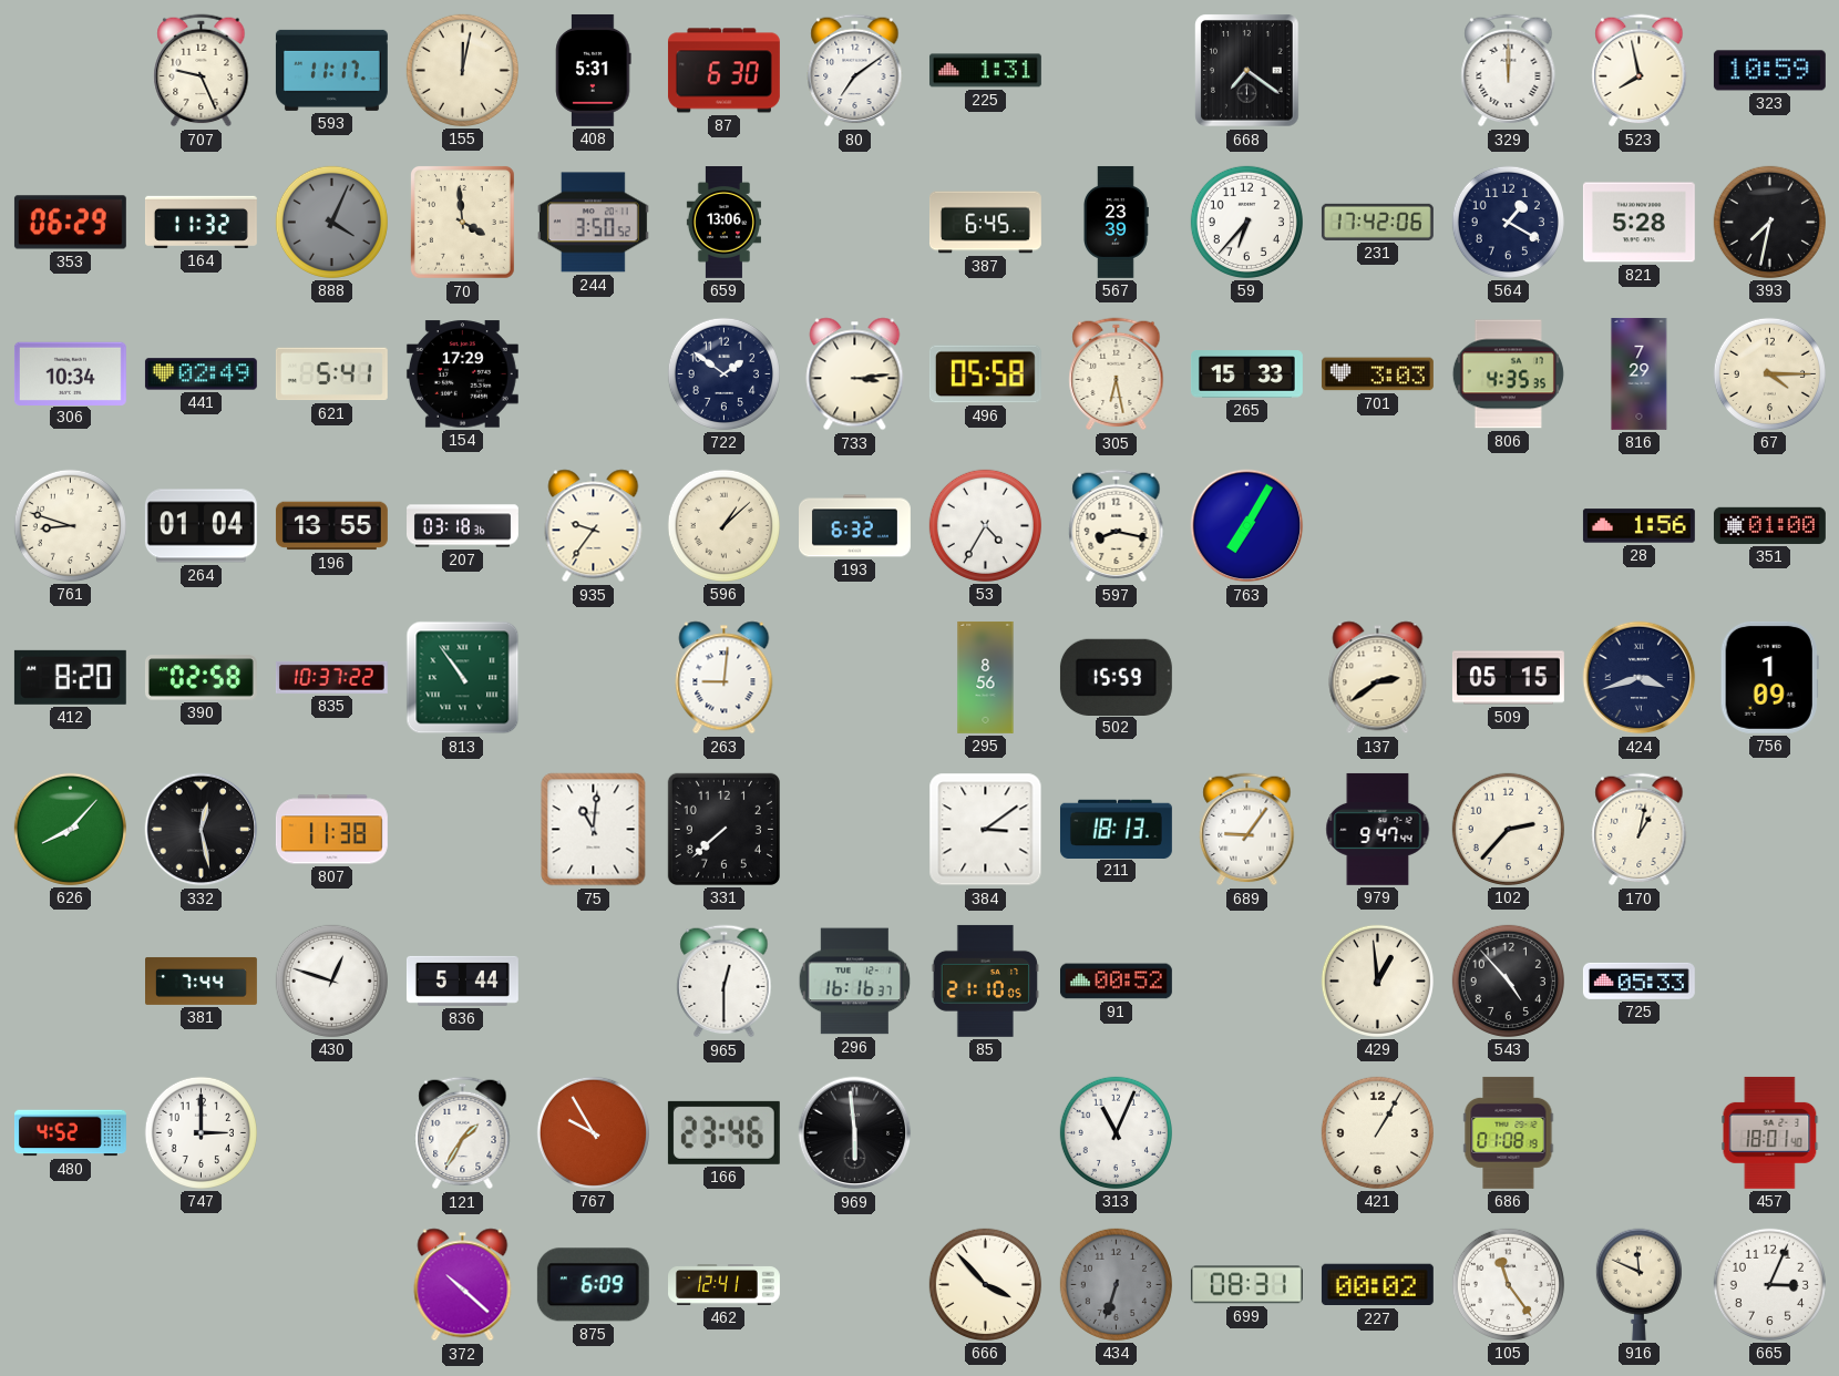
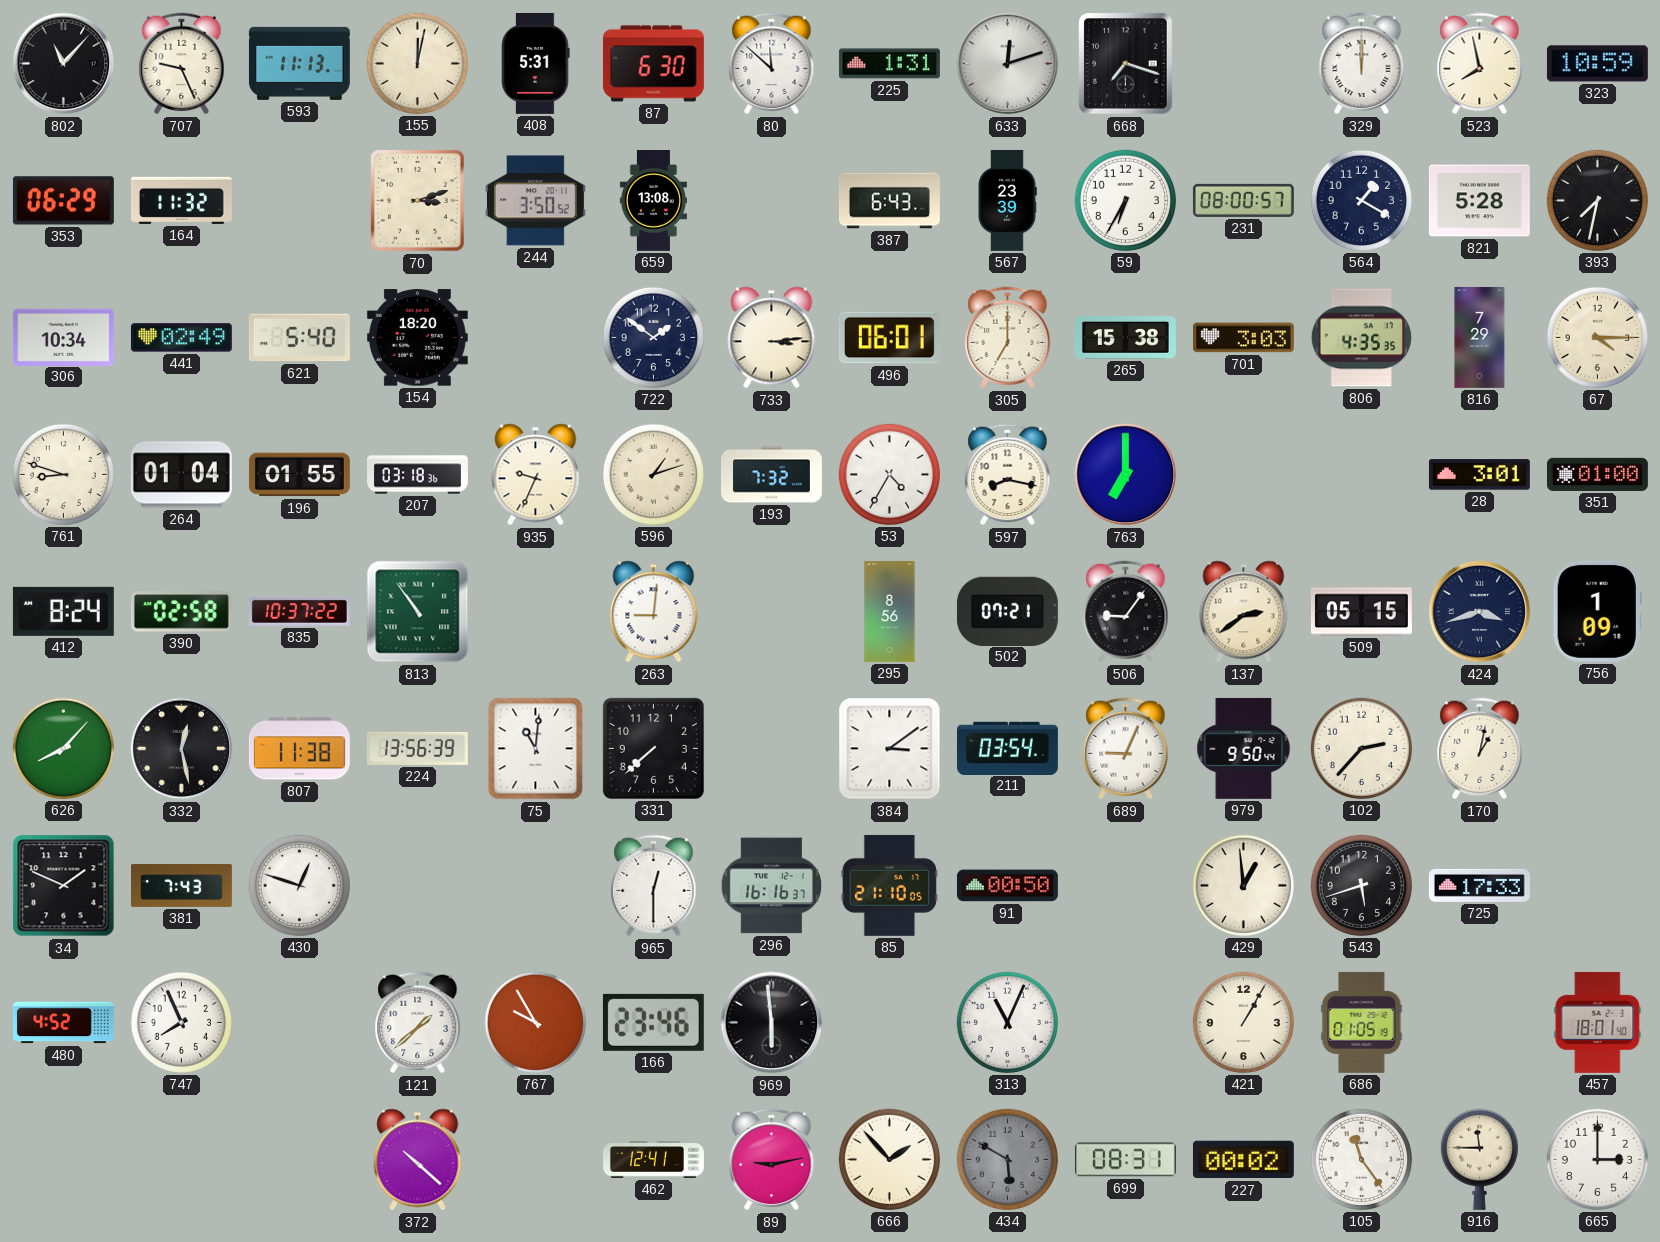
802: none -> 11:07
593: 11:17 -> 11:13
80: 7:09 -> 11:52
633: none -> 12:12
668: 7:21 -> 7:18
888: 4:04 -> none
70: 3:59 -> 3:12
659: 13:06 -> 13:08
387: 6:45 -> 6:43
59: 6:37 -> 6:35
231: 17:42 -> 08:00
621: 5:41 -> 5:40
154: 17:29 -> 18:20
496: 05:58 -> 06:01
305: 6:28 -> 7:00
265: 15:33 -> 15:38
196: 13:55 -> 01:55
935: 9:36 -> 9:34
596: 1:08 -> 1:12
193: 6:32 -> 7:32
763: 7:05 -> 7:00
28: 1:56 -> 3:01
412: 8:20 -> 8:24
502: 15:59 -> 07:21
506: none -> 9:06
224: none -> 13:56
211: 18:13 -> 03:54
689: 9:06 -> 9:04
979: 9:47 -> 9:50
34: none -> 1:49
381: 7:44 -> 7:43
836: 5:44 -> none
91: 00:52 -> 00:50
543: 4:53 -> 5:42
725: 05:33 -> 17:33
747: 3:00 -> 7:56
121: 1:35 -> 1:38
686: 01:08 -> 01:05
875: 6:09 -> none
89: none -> 9:13
666: 3:53 -> 1:53
434: 6:33 -> 5:50
916: 11:49 -> 11:45
665: 3:04 -> 3:00
